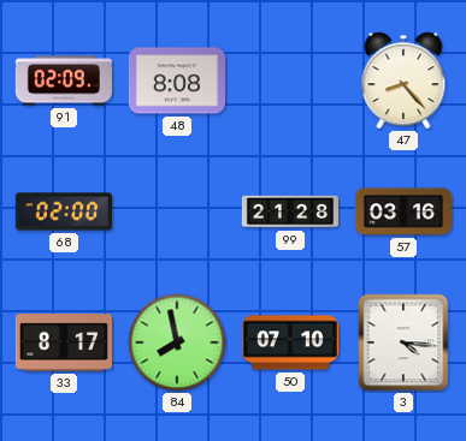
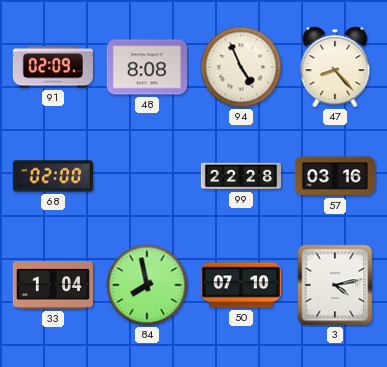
94: none -> 4:56
99: 21:28 -> 22:28
33: 8:17 -> 1:04
3: 4:16 -> 4:13
